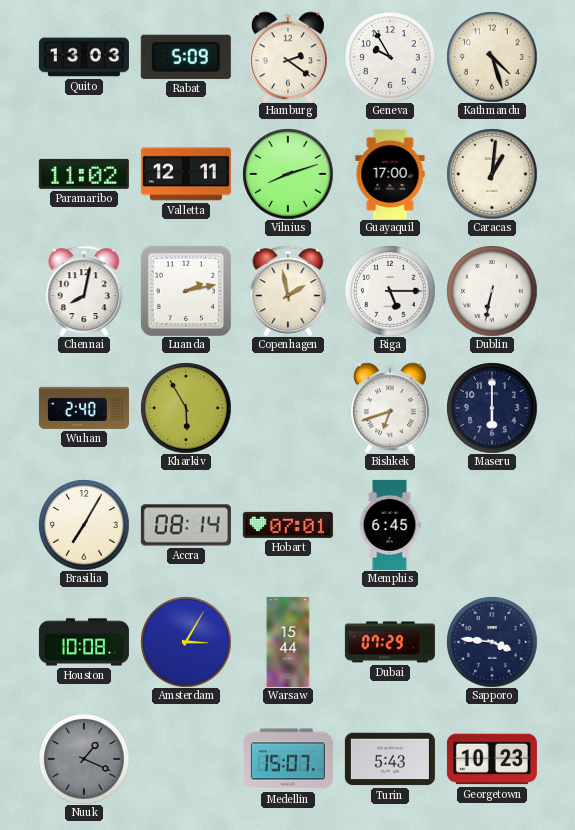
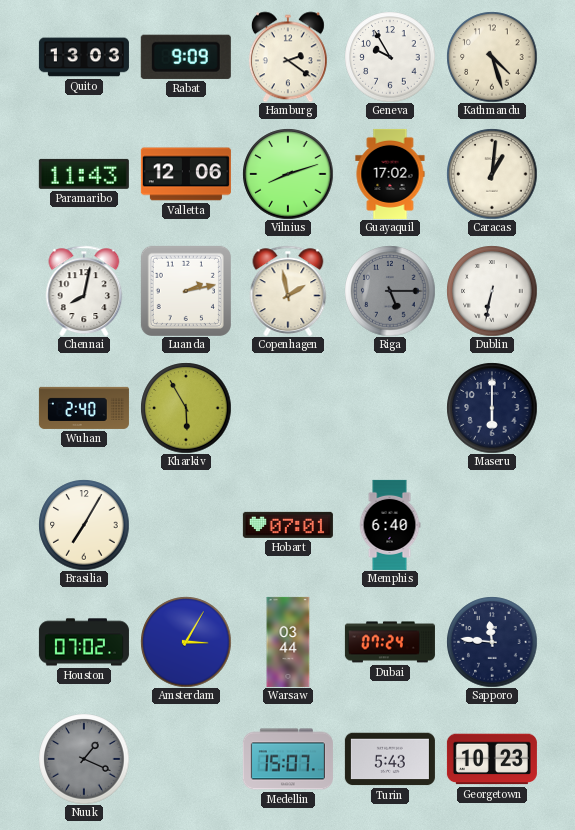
Rabat: 5:09 -> 9:09
Paramaribo: 11:02 -> 11:43
Valletta: 12:11 -> 12:06
Guayaquil: 17:00 -> 17:02
Riga dial: white -> grey
Bishkek: 6:42 -> none
Accra: 08:14 -> none
Memphis: 6:45 -> 6:40
Houston: 10:08 -> 07:02
Warsaw: 15:44 -> 03:44
Dubai: 07:29 -> 07:24
Sapporo: 3:46 -> 11:46
